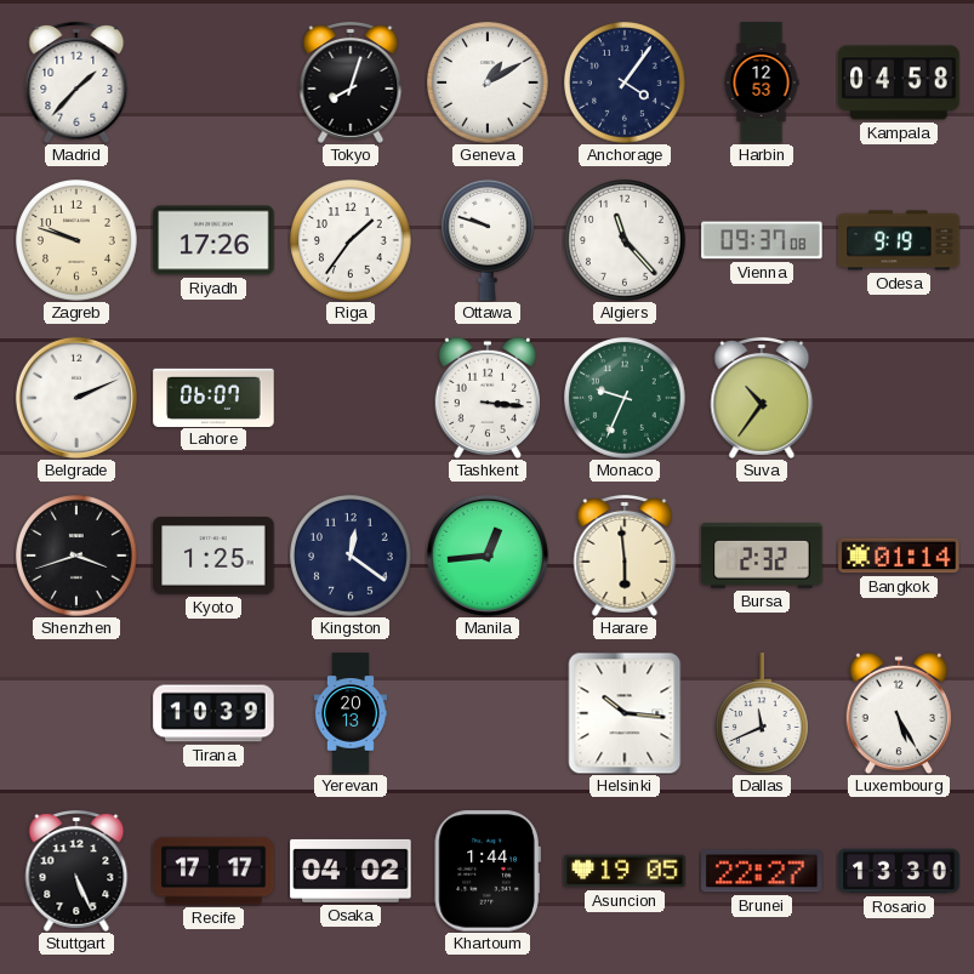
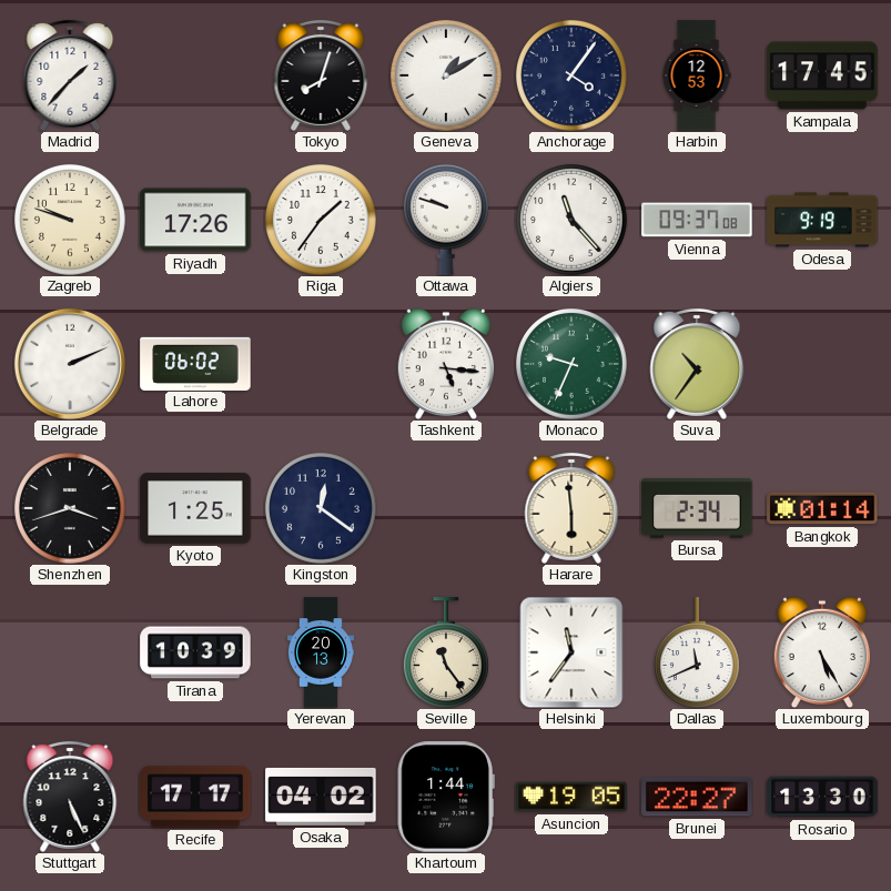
Kampala: 04:58 -> 17:45
Lahore: 06:07 -> 06:02
Tashkent: 3:16 -> 5:16
Manila: 12:44 -> none
Bursa: 2:32 -> 2:34
Seville: none -> 11:24
Helsinki: 10:16 -> 11:36
